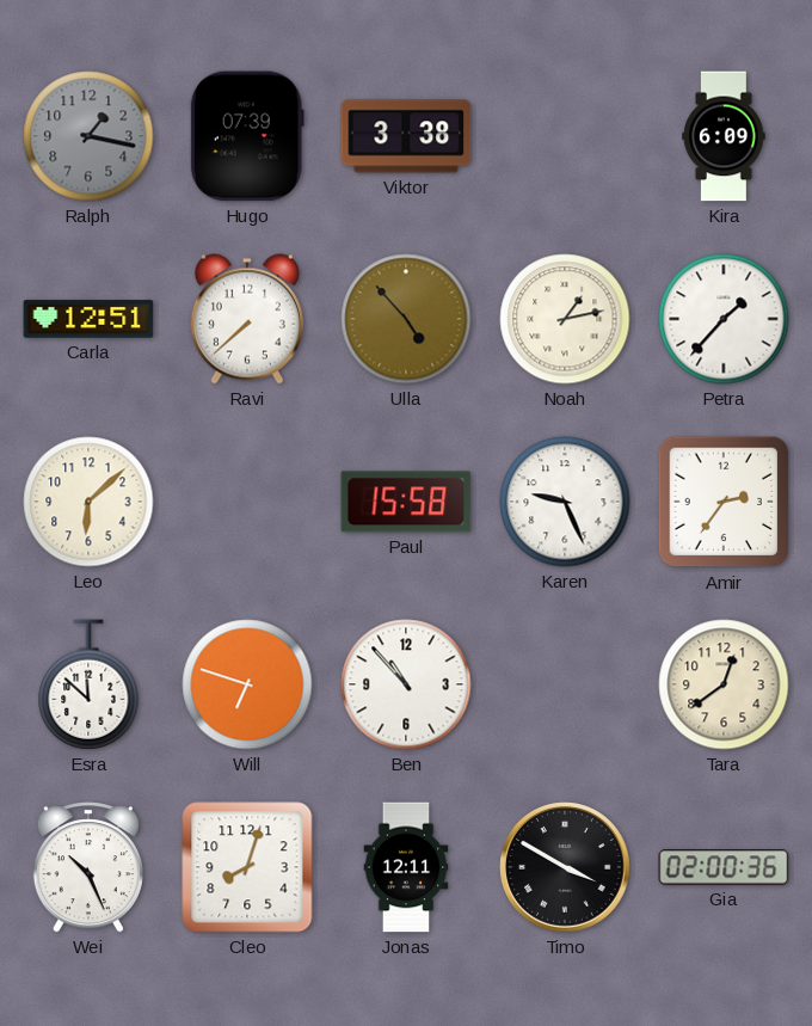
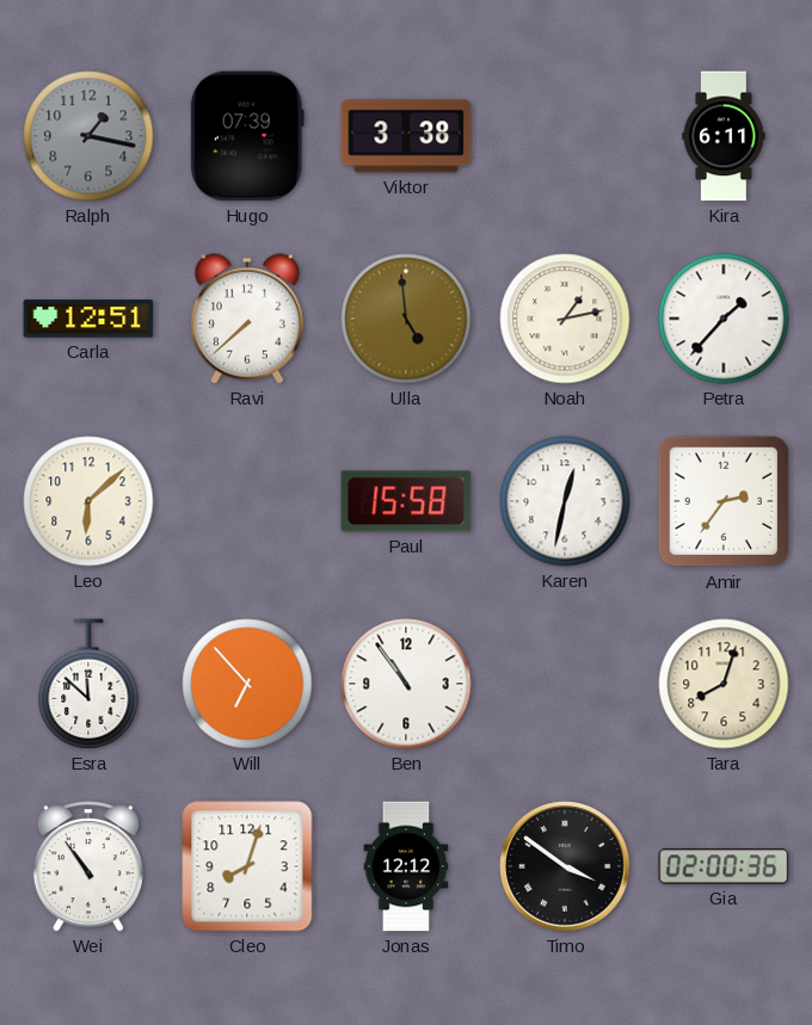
Kira: 6:09 -> 6:11
Ulla: 4:53 -> 4:59
Karen: 9:26 -> 12:32
Will: 6:48 -> 6:53
Ben: 10:53 -> 10:54
Tara: 12:39 -> 8:03
Wei: 10:26 -> 10:54
Jonas: 12:11 -> 12:12
Timo: 3:50 -> 3:51
